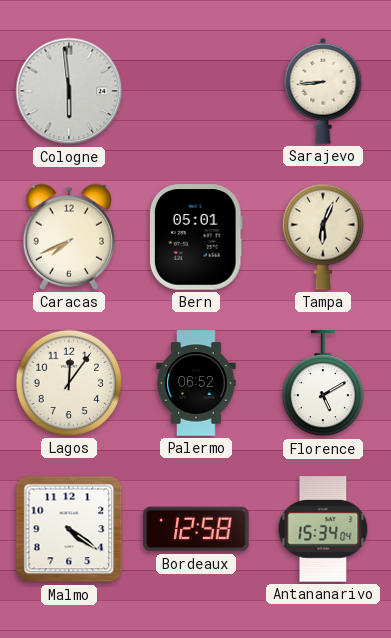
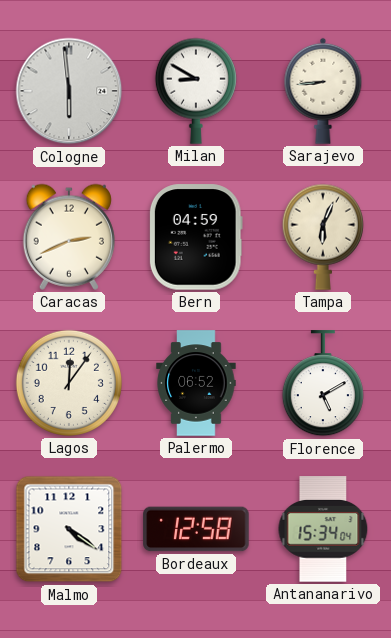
Milan: none -> 8:50
Caracas: 7:41 -> 2:41
Bern: 05:01 -> 04:59
